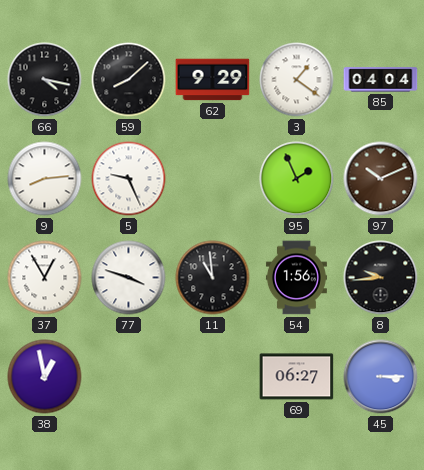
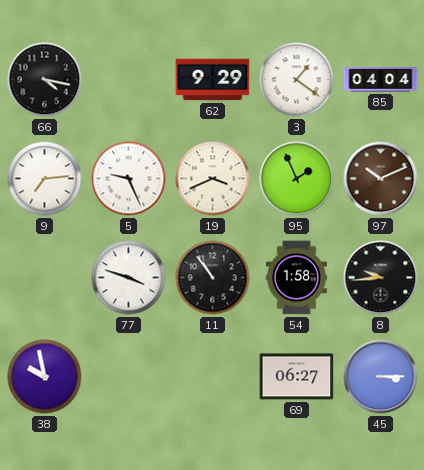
59: 8:08 -> none
9: 8:14 -> 7:14
19: none -> 3:41
37: 12:55 -> none
11: 10:59 -> 10:54
54: 1:56 -> 1:58
38: 12:58 -> 9:58
